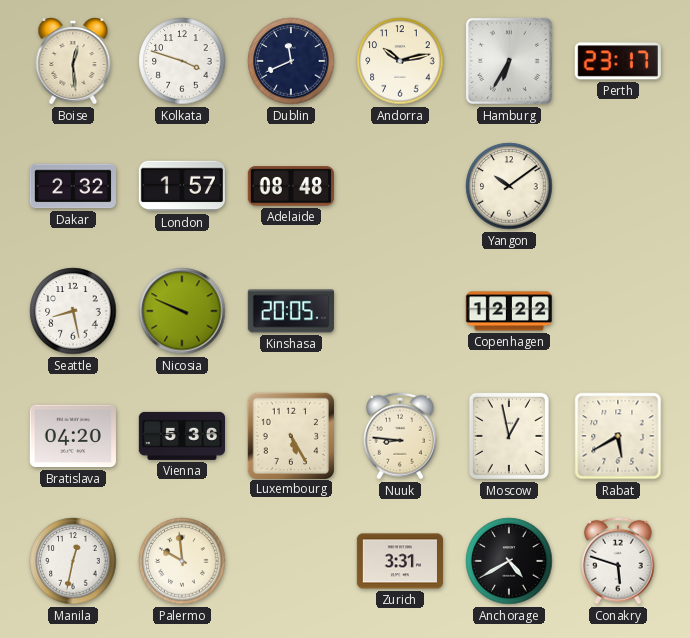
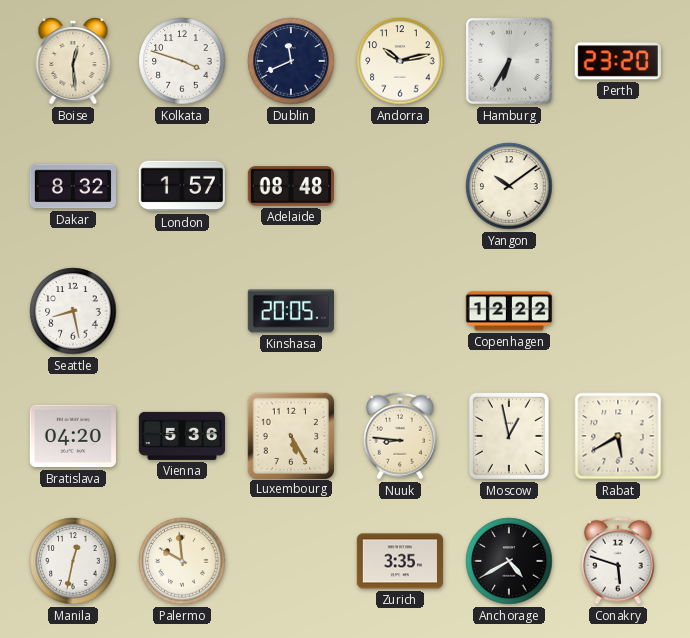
Perth: 23:17 -> 23:20
Dakar: 2:32 -> 8:32
Nicosia: 9:49 -> none
Zurich: 3:31 -> 3:35
